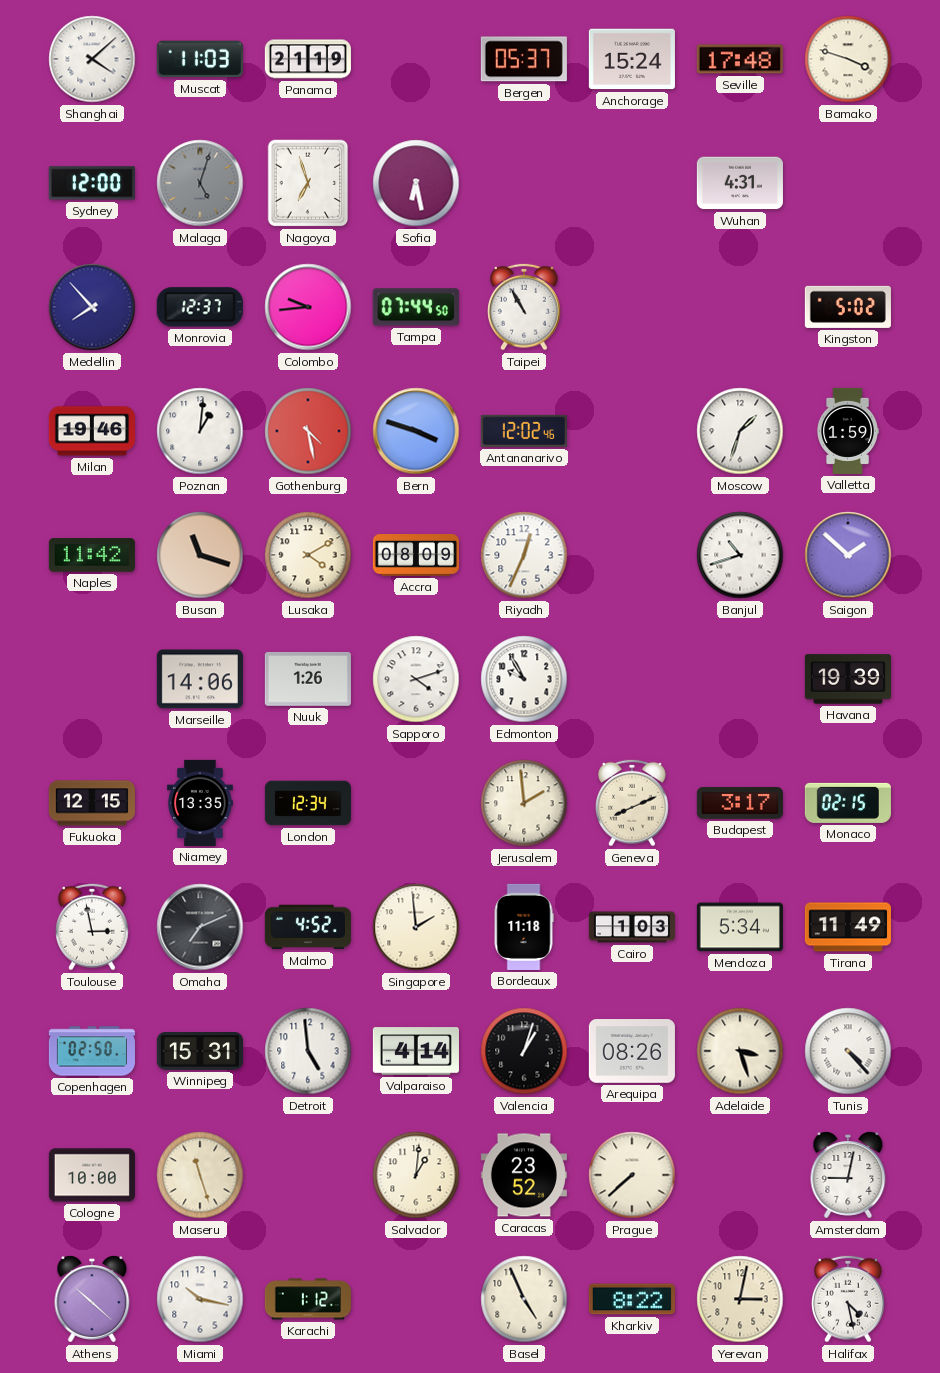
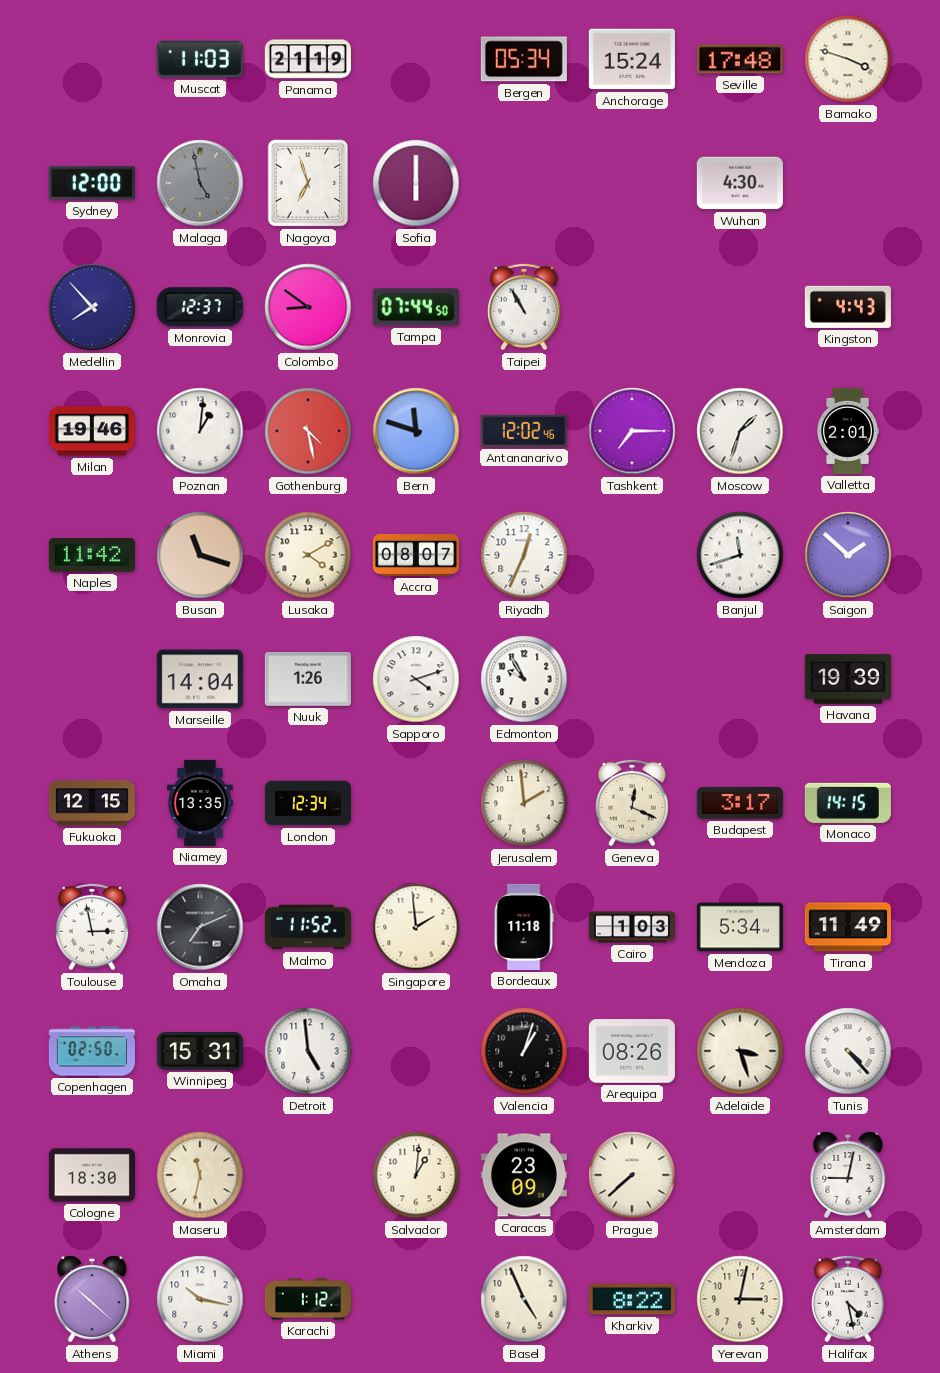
Shanghai: 4:08 -> none
Bergen: 05:37 -> 05:34
Malaga: 5:03 -> 4:58
Sofia: 6:28 -> 6:00
Wuhan: 4:31 -> 4:30
Colombo: 9:44 -> 8:51
Kingston: 5:02 -> 4:43
Bern: 3:48 -> 11:48
Tashkent: none -> 7:15
Valletta: 1:59 -> 2:01
Accra: 08:09 -> 08:07
Banjul: 10:42 -> 11:42
Marseille: 14:06 -> 14:04
Geneva: 8:11 -> 12:19
Monaco: 02:15 -> 14:15
Malmo: 4:52 -> 11:52
Valparaiso: 4:14 -> none
Cologne: 10:00 -> 18:30
Maseru: 11:27 -> 11:32
Caracas: 23:52 -> 23:09
